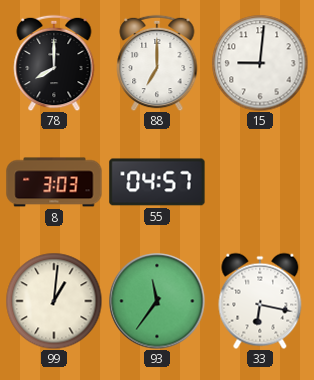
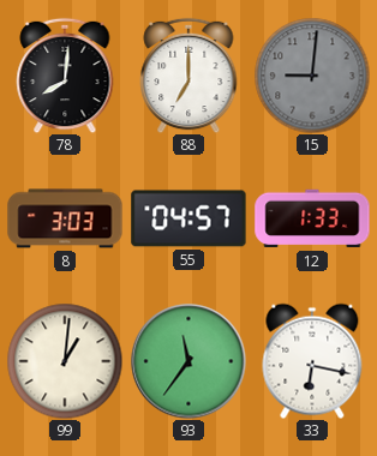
78: 8:00 -> 8:01
15 dial: white -> grey
12: none -> 1:33
